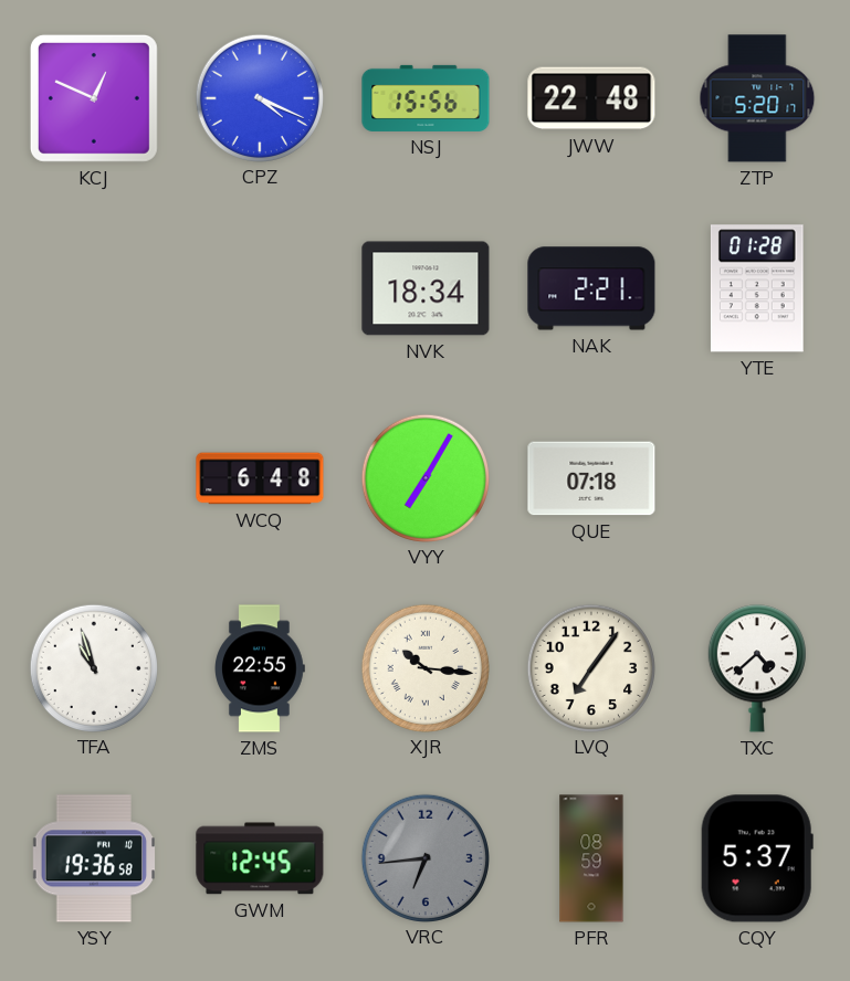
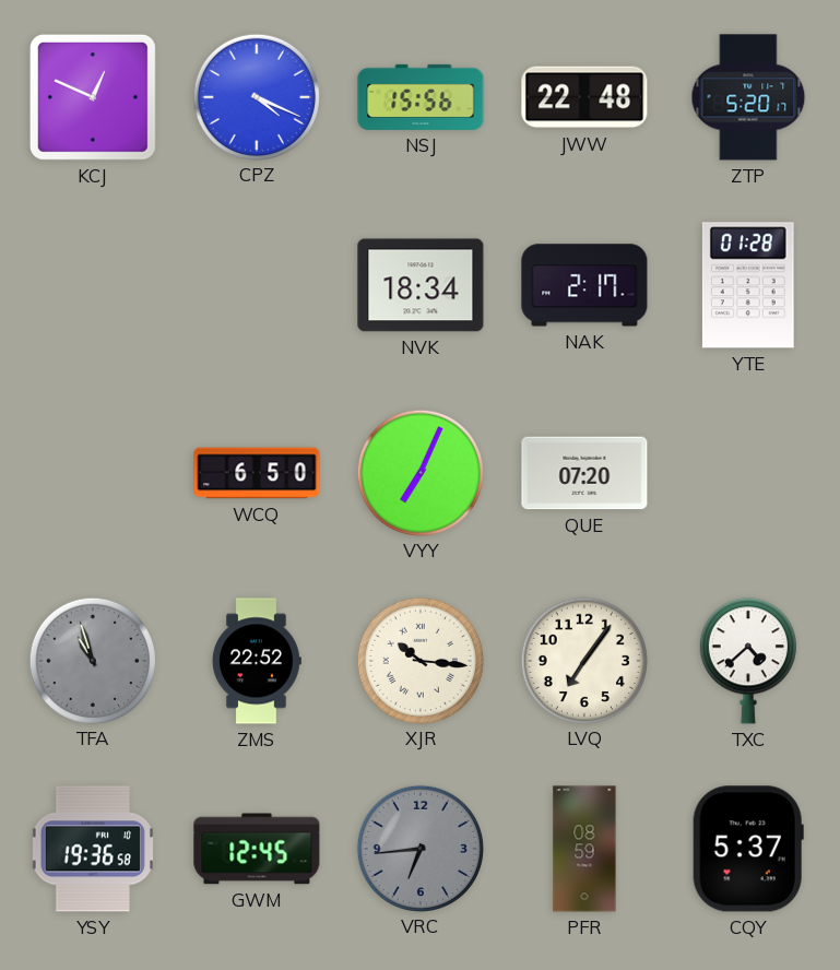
NAK: 2:21 -> 2:17
WCQ: 6:48 -> 6:50
VYY: 7:05 -> 7:04
QUE: 07:18 -> 07:20
TFA dial: white -> grey
ZMS: 22:55 -> 22:52
